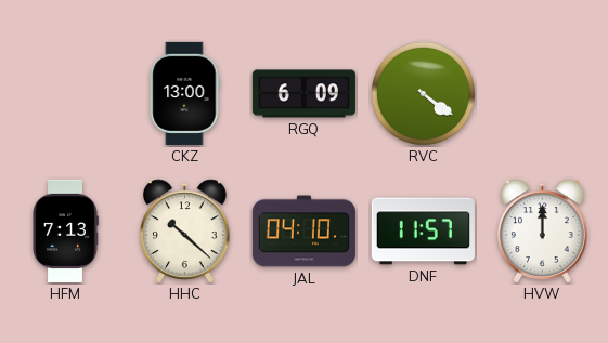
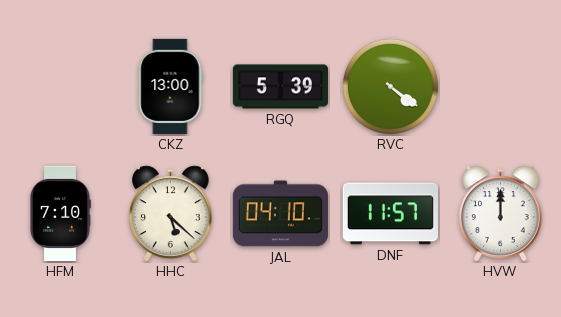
RGQ: 6:09 -> 5:39
HFM: 7:13 -> 7:10
HHC: 10:22 -> 5:22
